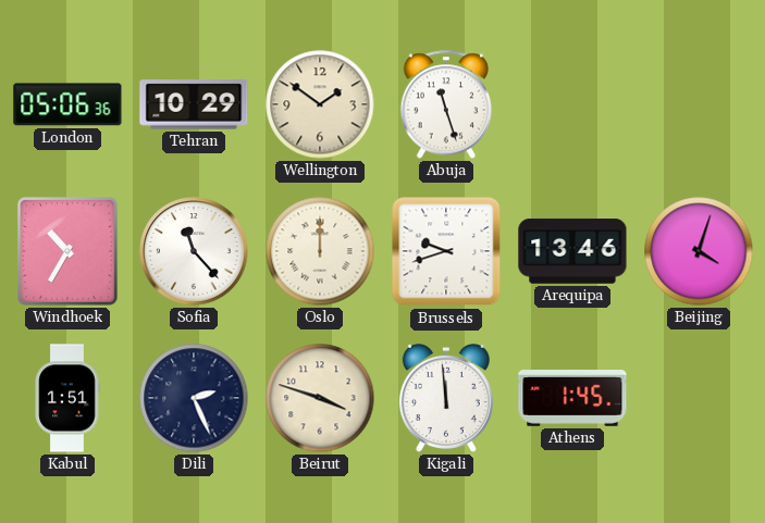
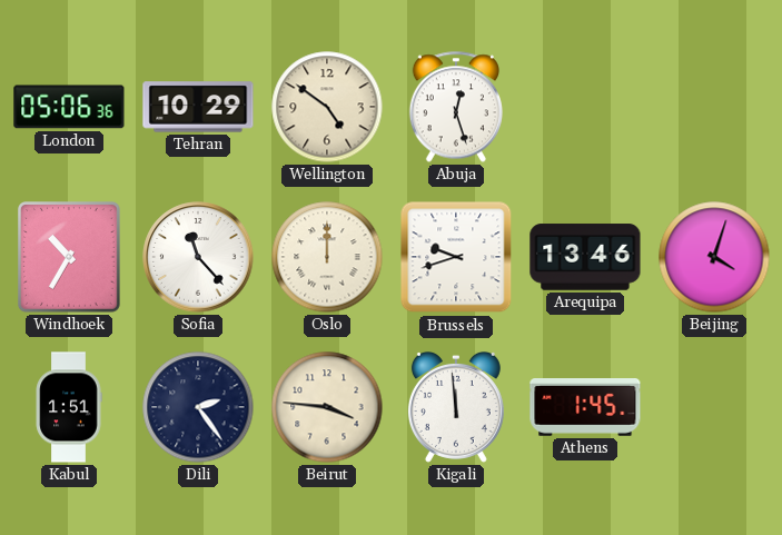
Wellington: 1:51 -> 4:51
Abuja: 11:27 -> 12:27
Dili: 2:26 -> 2:24
Beirut: 3:48 -> 3:46
